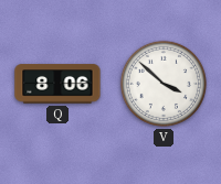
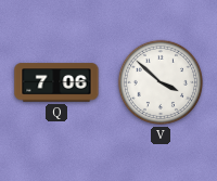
Q: 8:06 -> 7:06
